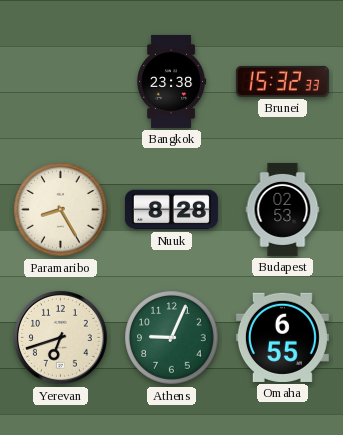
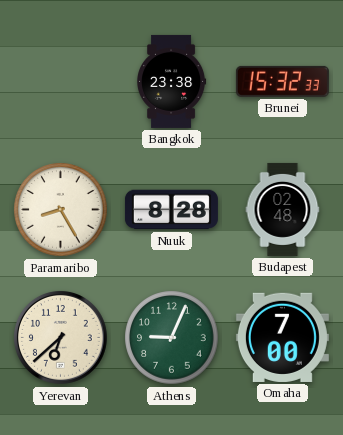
Budapest: 02:53 -> 02:48
Yerevan: 6:42 -> 6:38
Omaha: 6:55 -> 7:00
